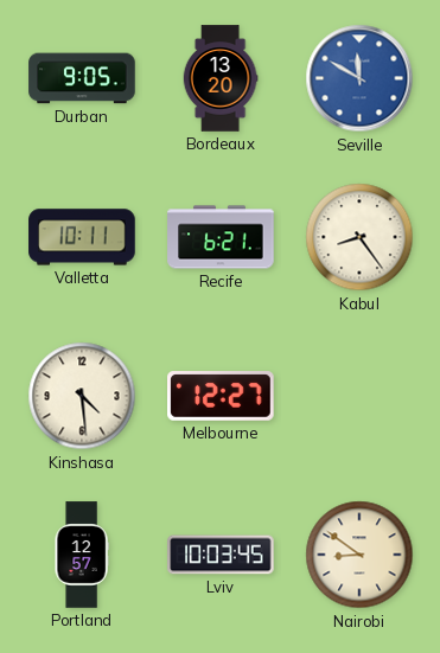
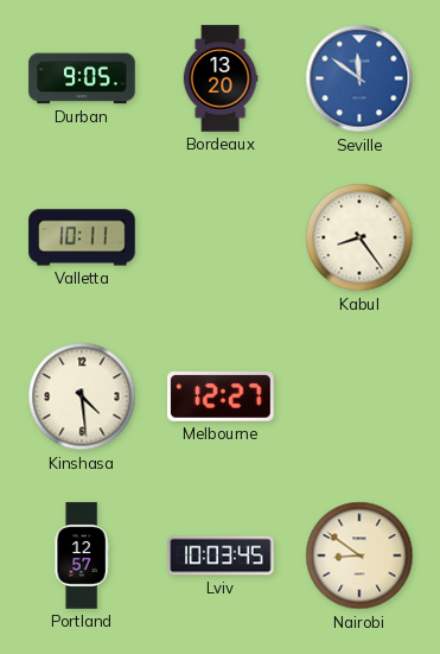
Seville: 11:50 -> 11:51
Recife: 6:21 -> none
